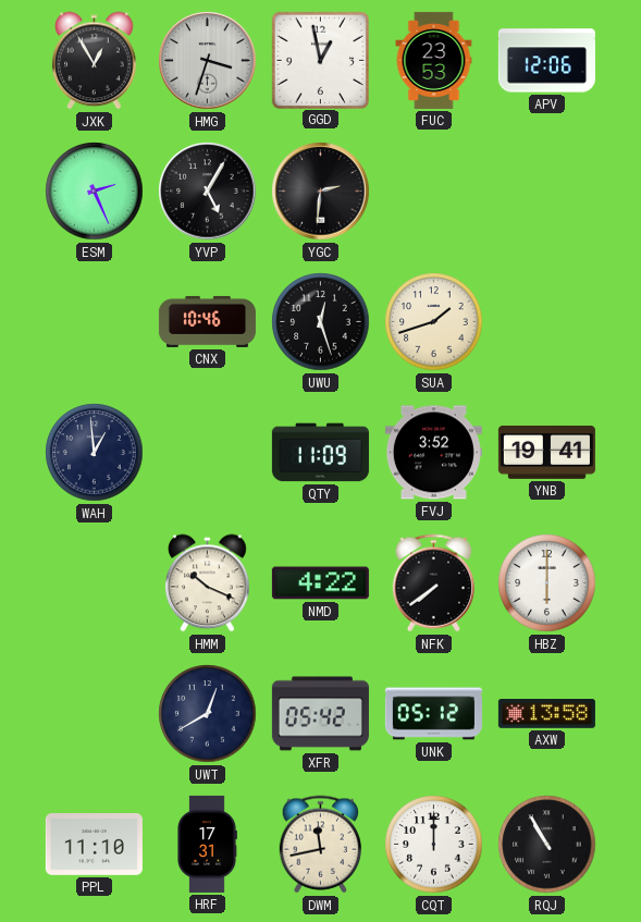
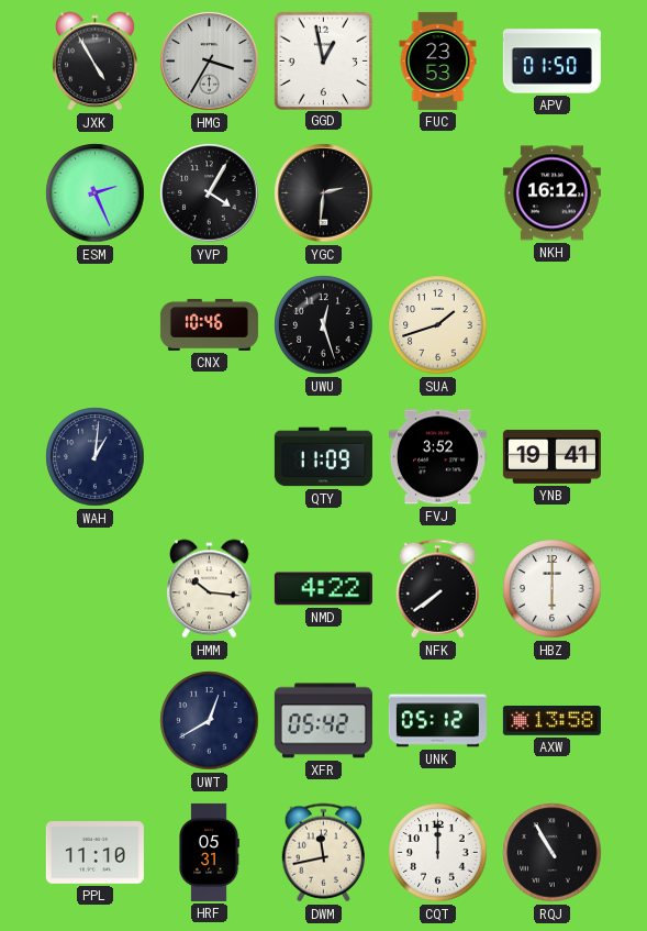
JXK: 12:55 -> 4:55
HMG: 3:33 -> 3:35
APV: 12:06 -> 01:50
YVP: 5:05 -> 4:05
NKH: none -> 16:12
WAH: 12:59 -> 1:01
HMM: 10:19 -> 10:16
HRF: 17:31 -> 05:31
